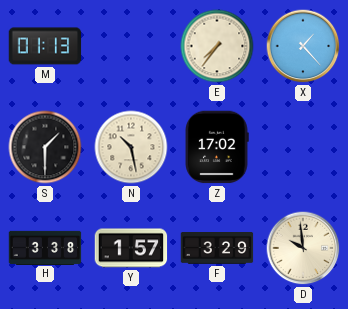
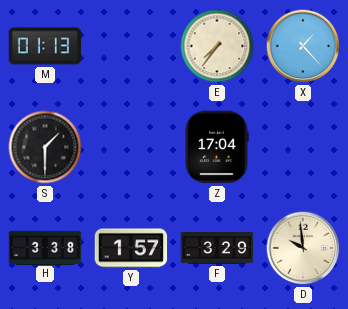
N: 10:28 -> none
Z: 17:02 -> 17:04
